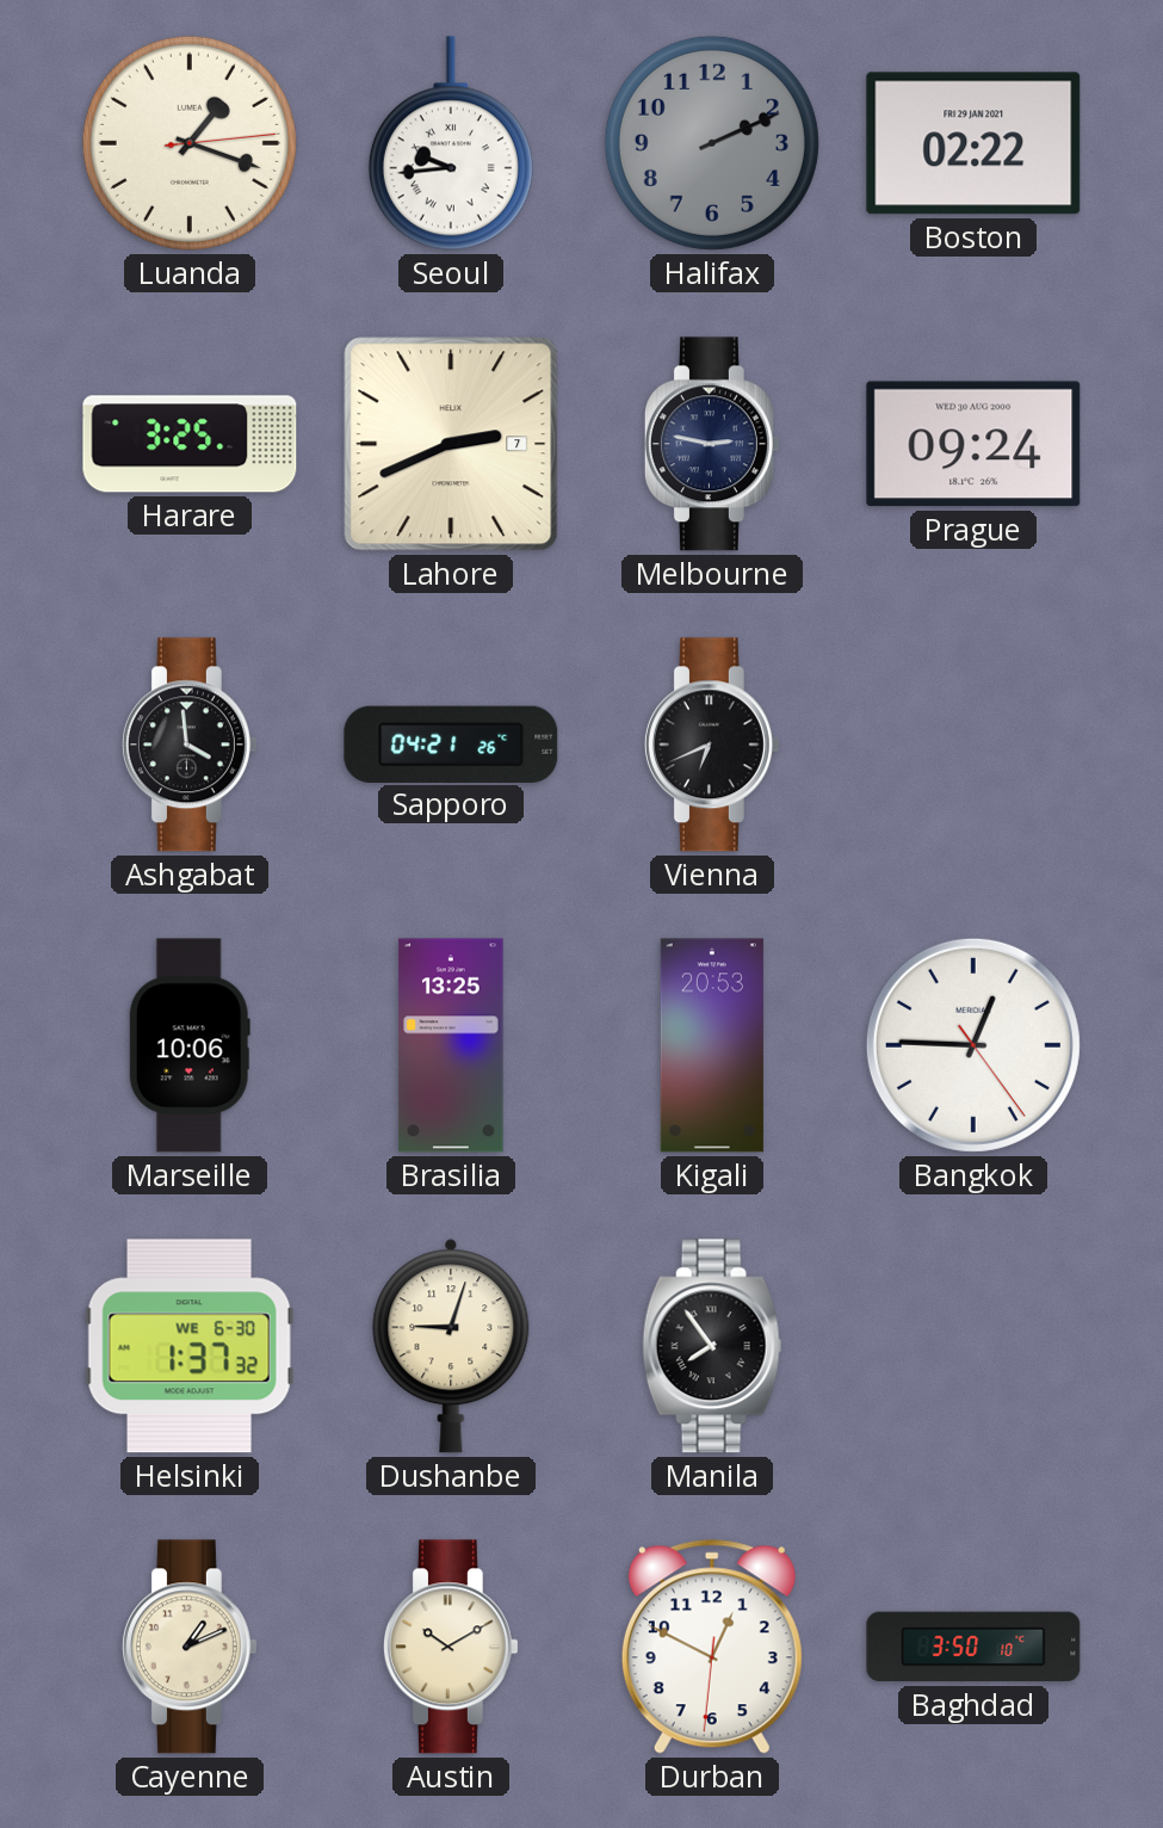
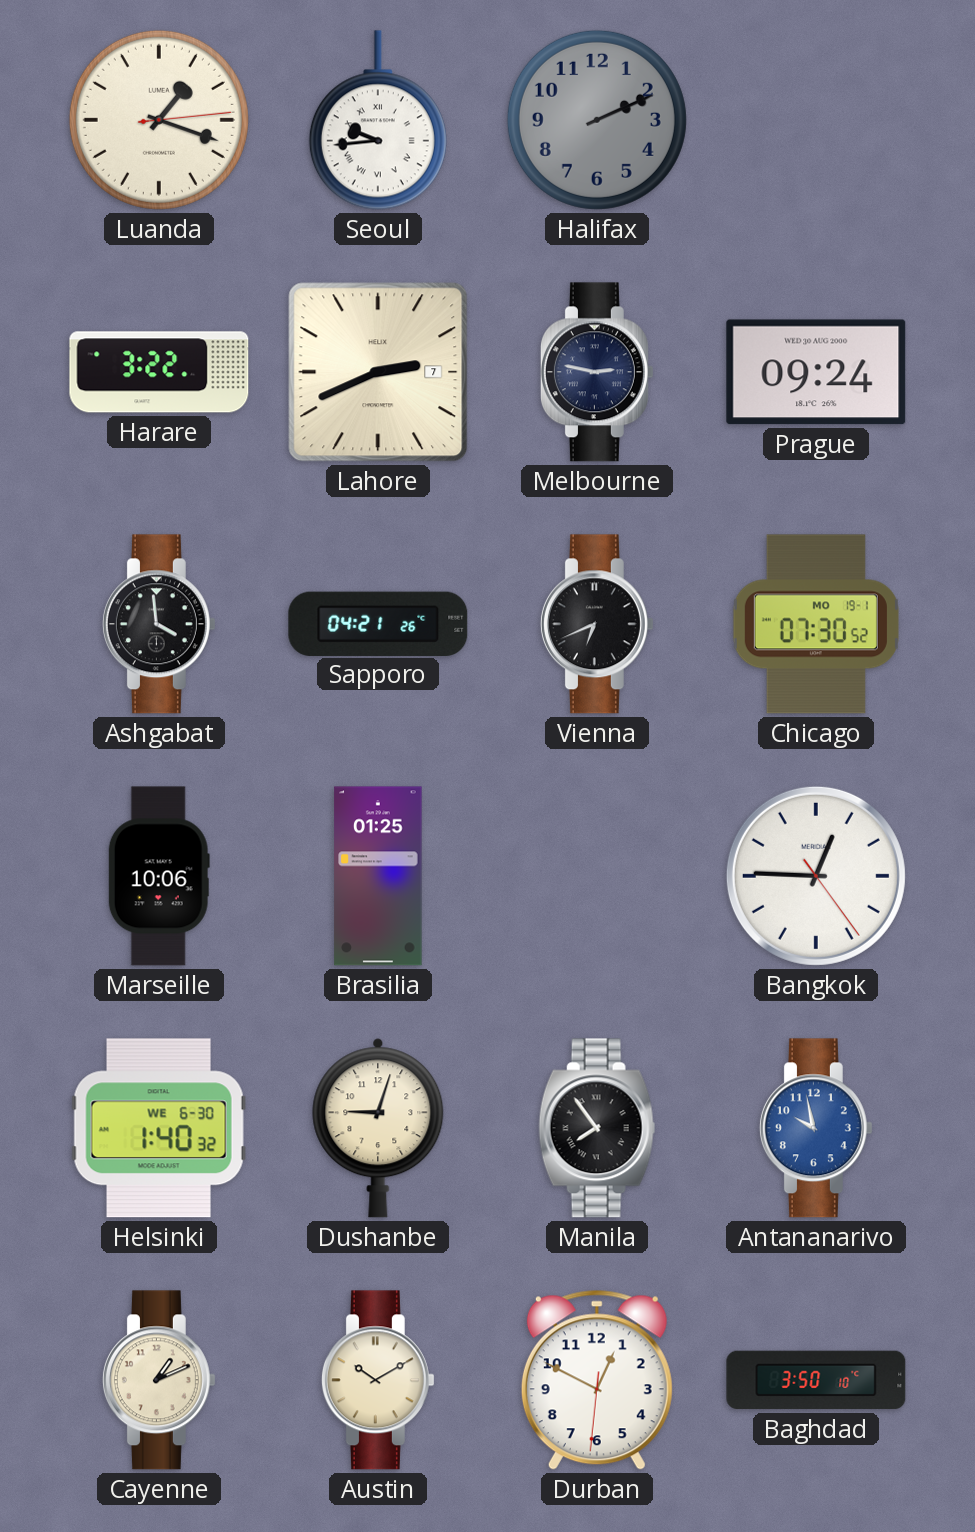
Boston: 02:22 -> none
Harare: 3:25 -> 3:22
Chicago: none -> 07:30
Brasilia: 13:25 -> 01:25
Kigali: 20:53 -> none
Helsinki: 1:37 -> 1:40
Antananarivo: none -> 9:58
